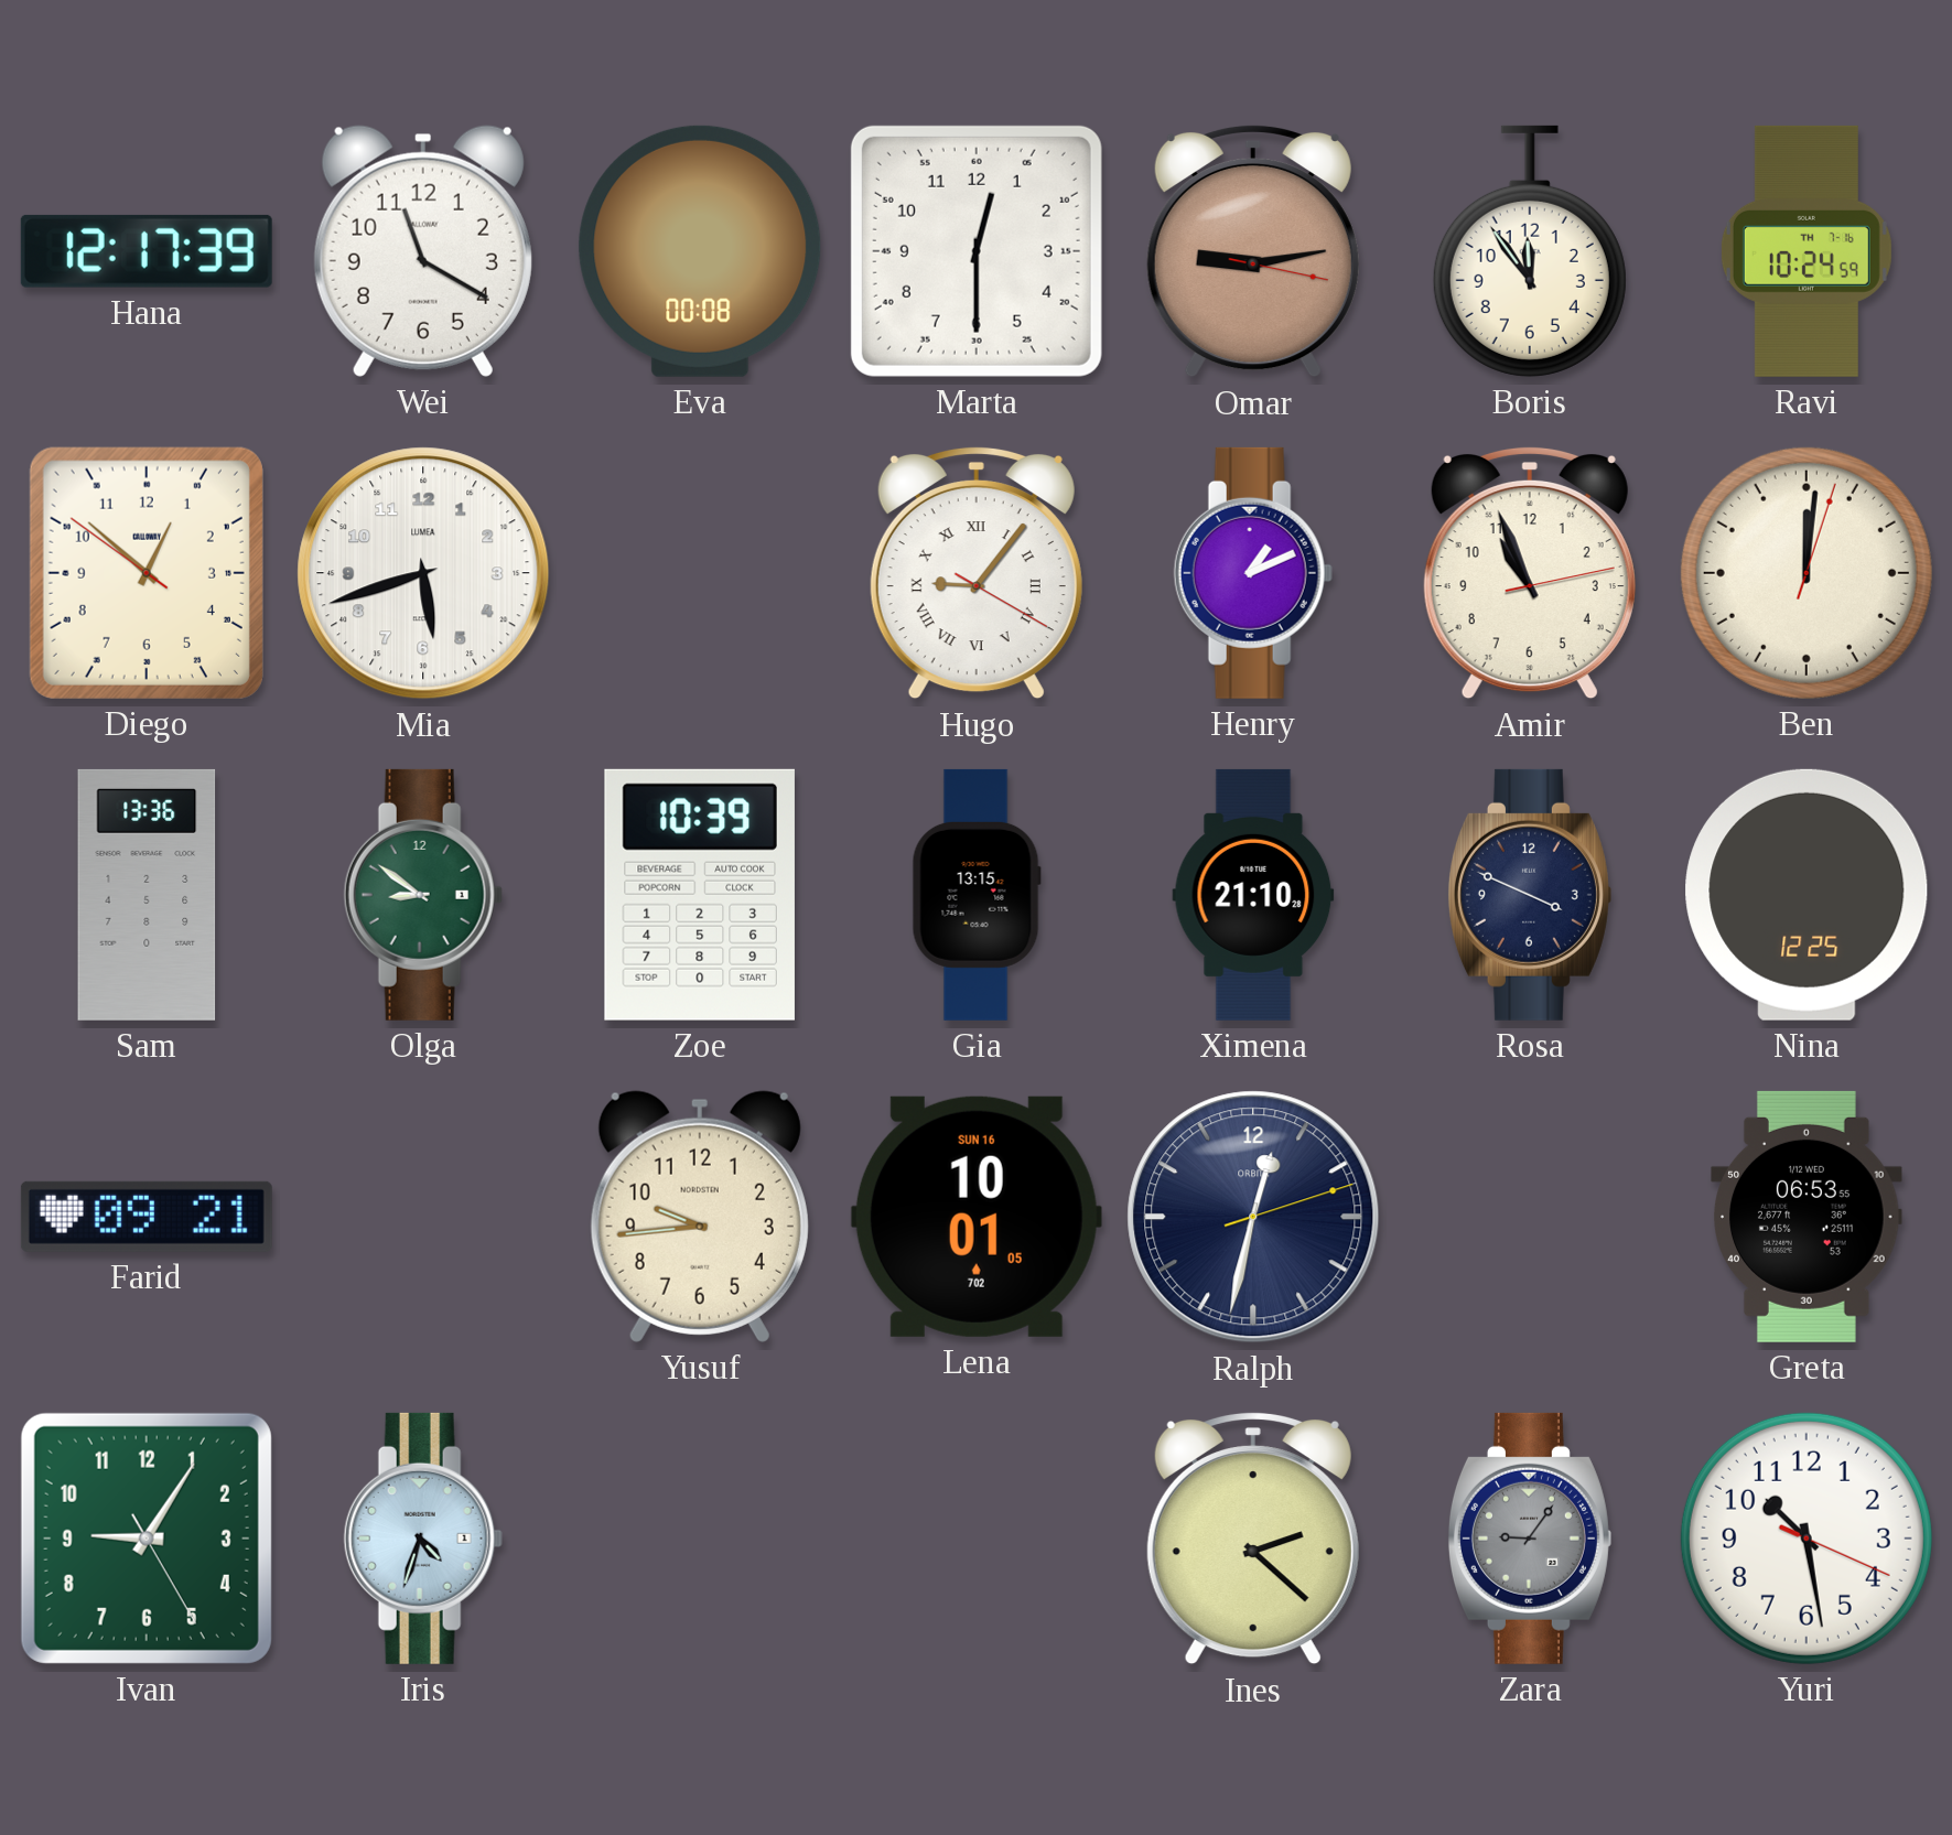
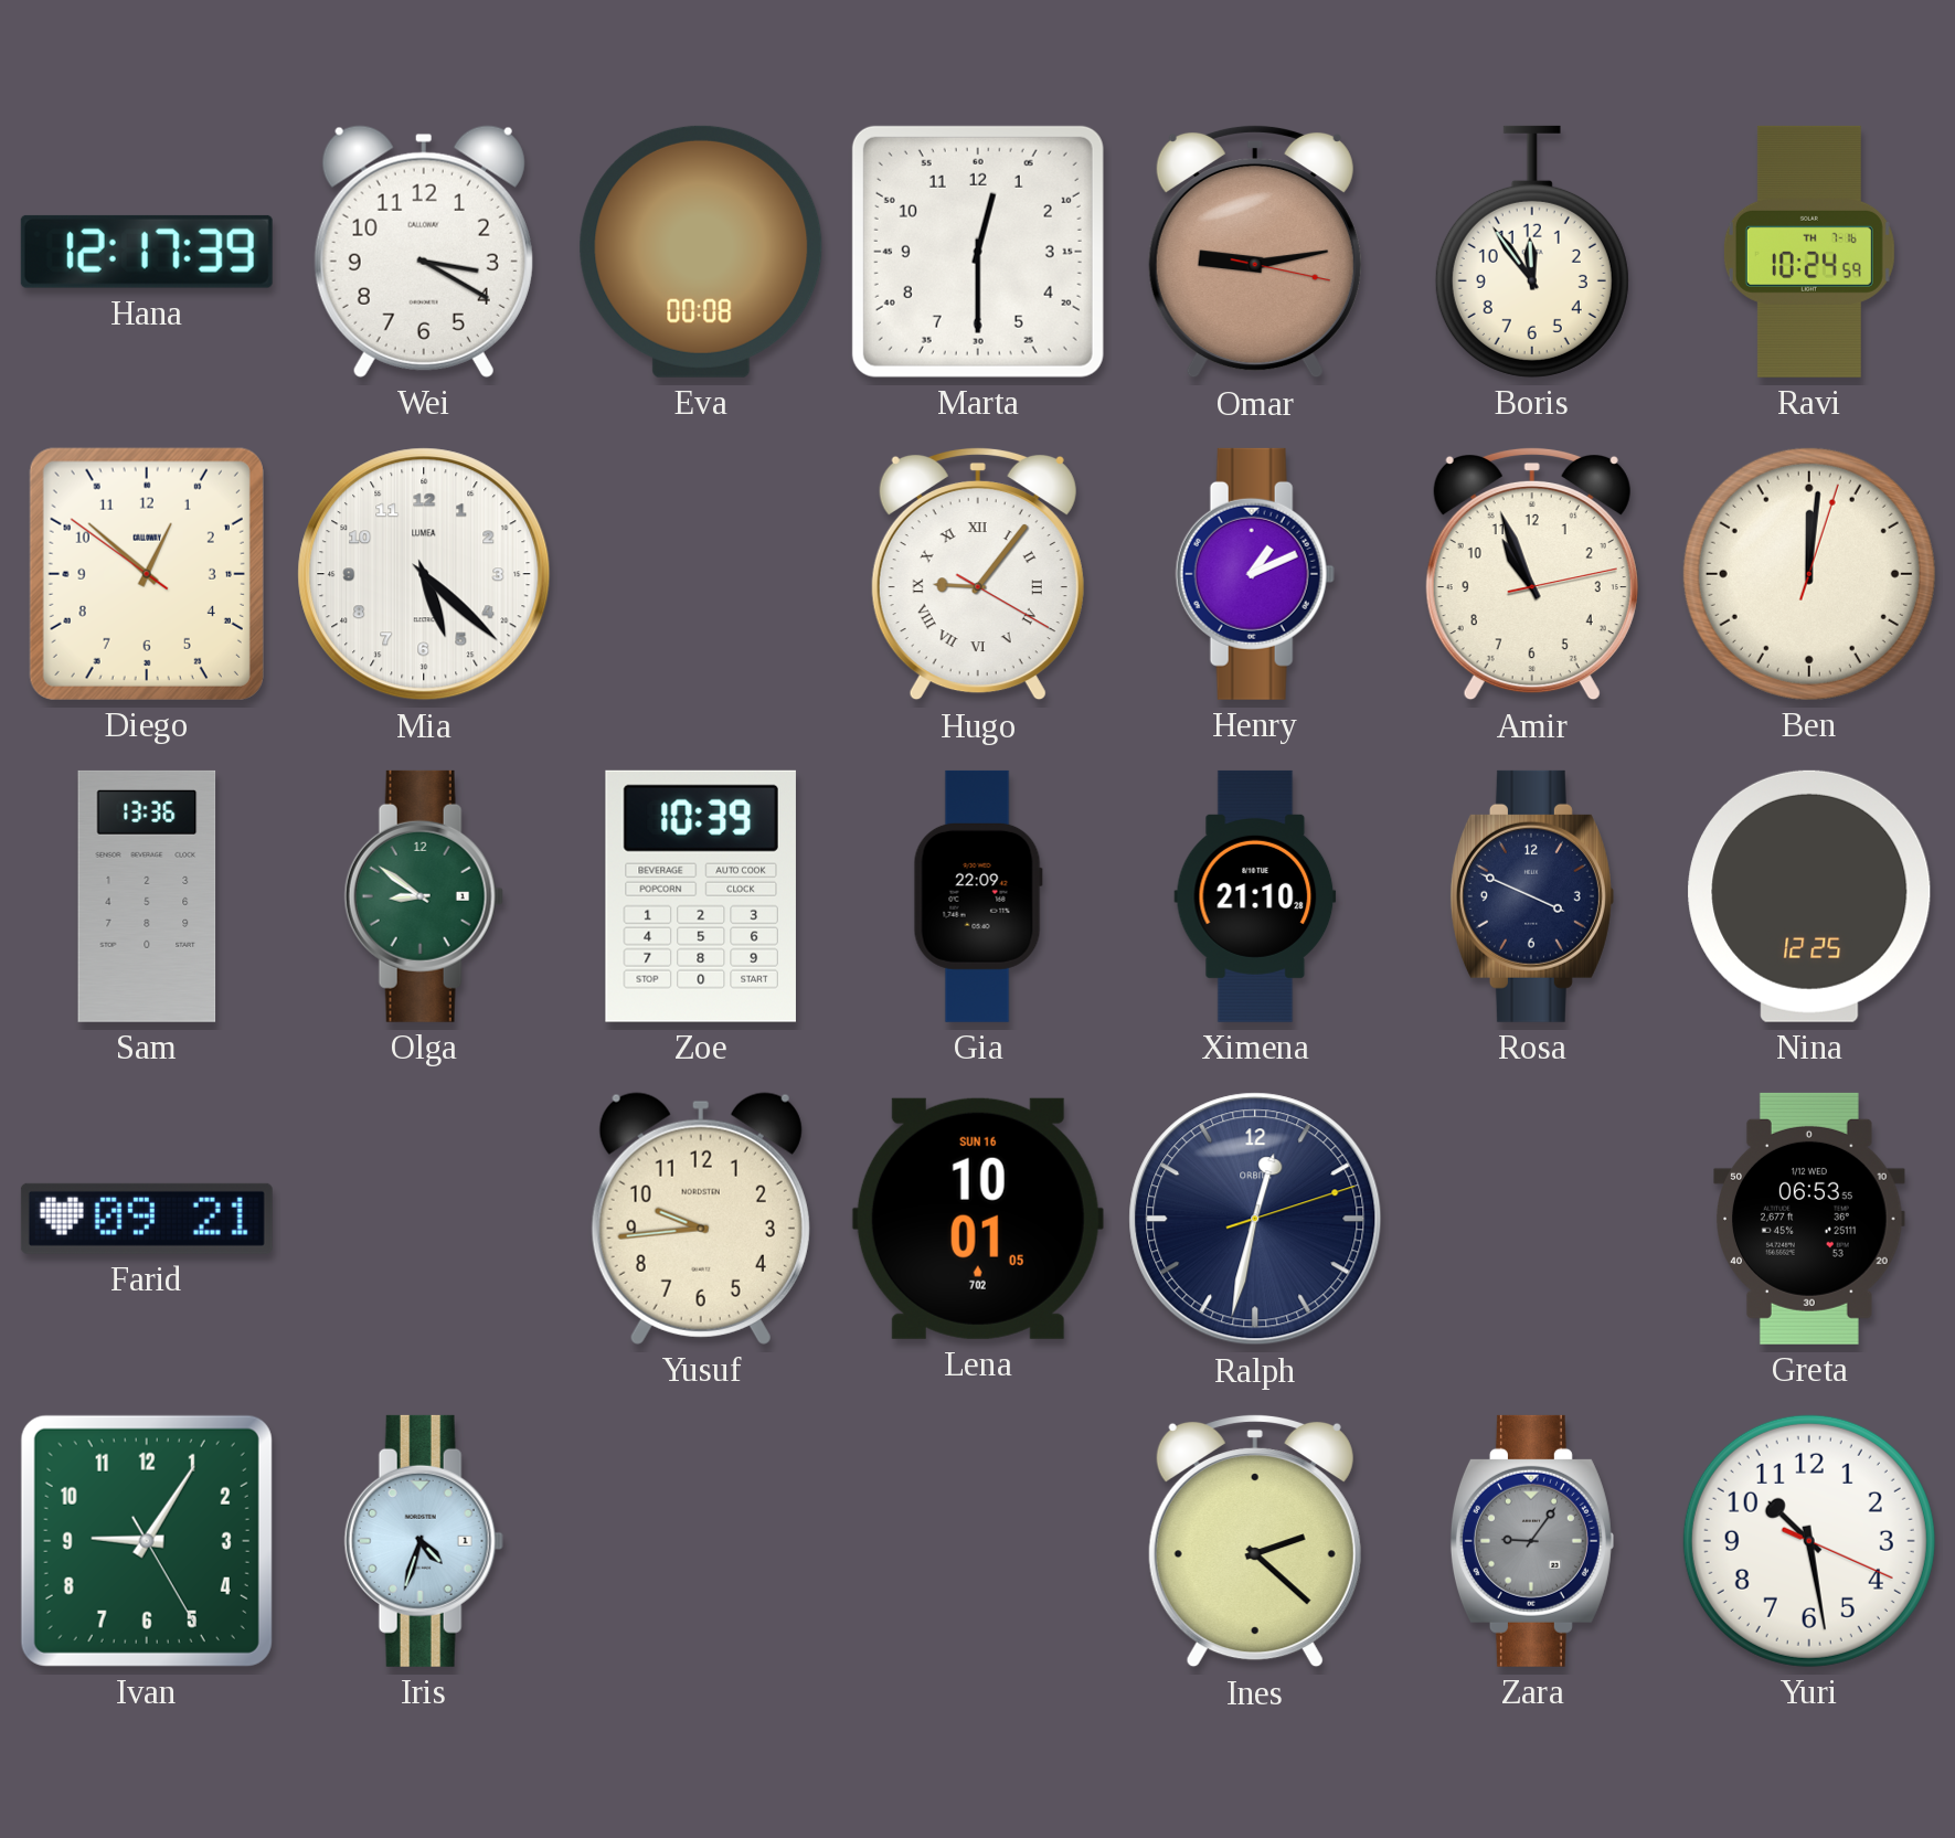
Wei: 11:20 -> 3:20
Mia: 5:42 -> 5:22
Gia: 13:15 -> 22:09
